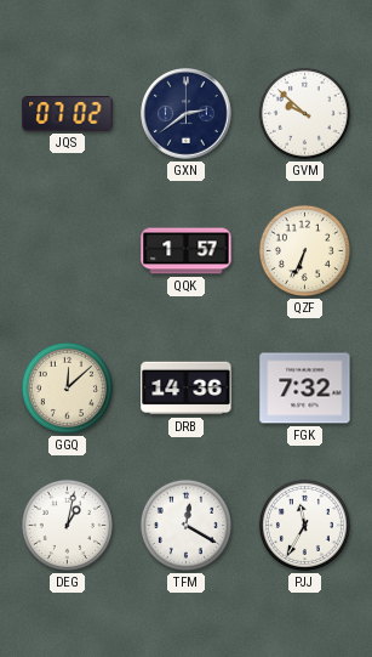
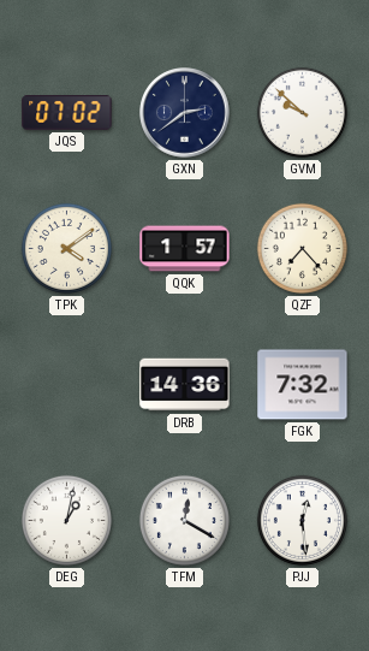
TPK: none -> 4:09
QZF: 6:34 -> 7:23
GGQ: 12:08 -> none
PJJ: 11:35 -> 12:29
